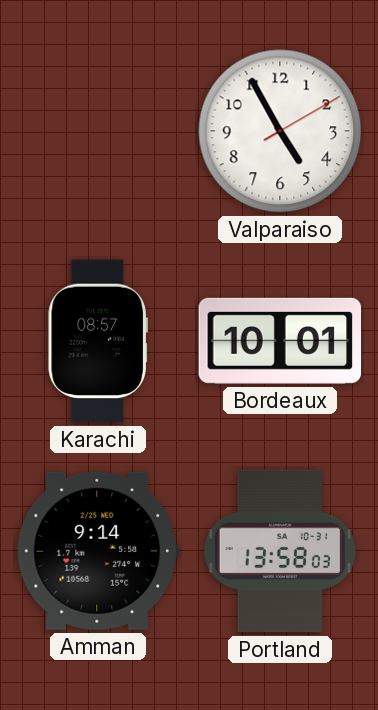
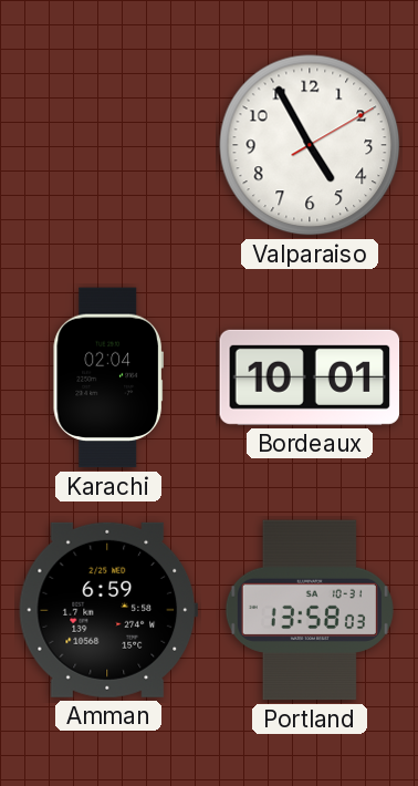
Karachi: 08:57 -> 02:04
Amman: 9:14 -> 6:59
